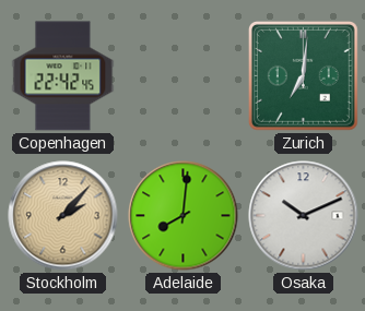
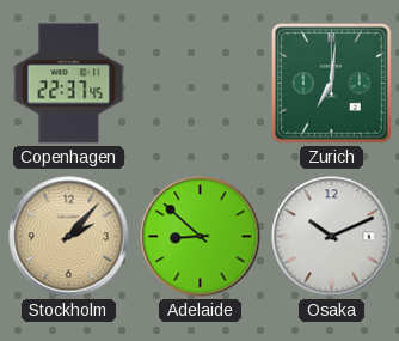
Copenhagen: 22:42 -> 22:37
Adelaide: 8:01 -> 8:52
